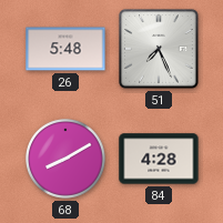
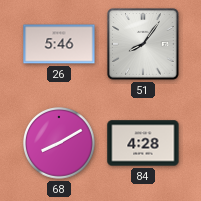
26: 5:48 -> 5:46
51: 7:26 -> 8:06
